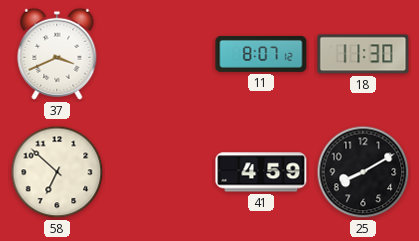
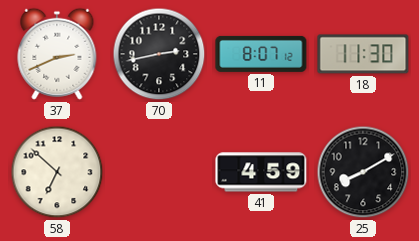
37: 3:41 -> 2:41
70: none -> 2:43
